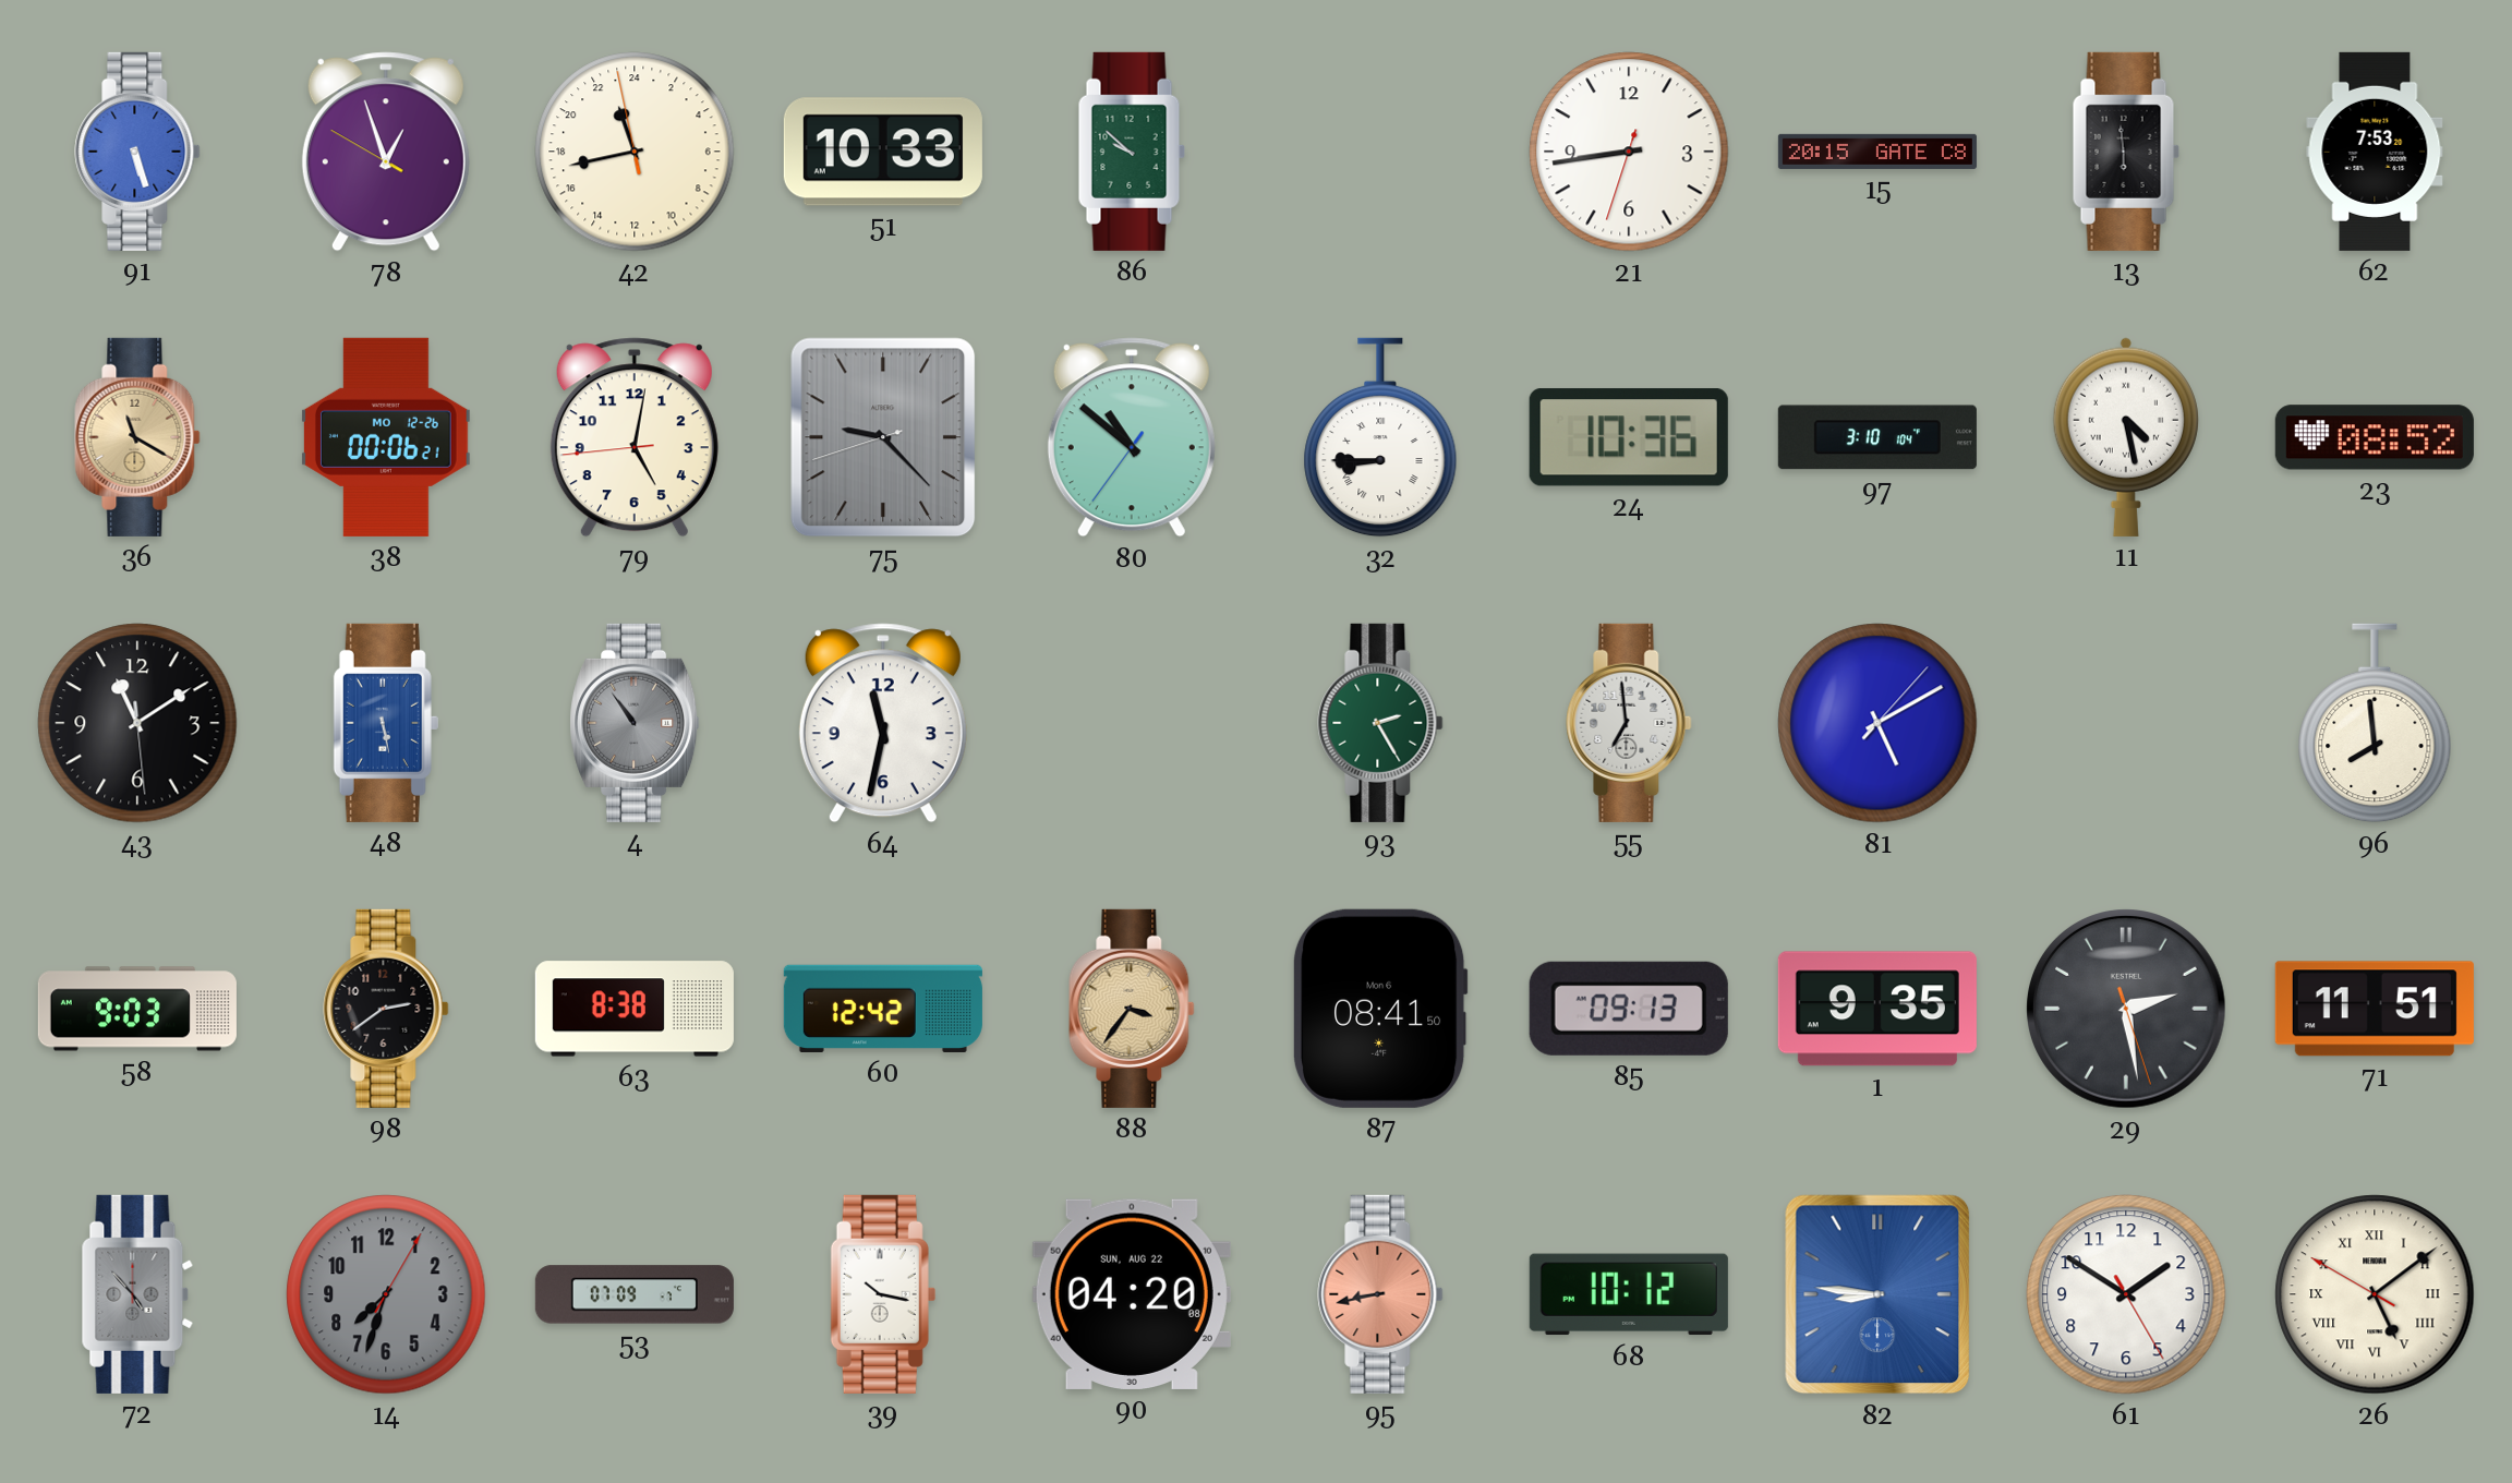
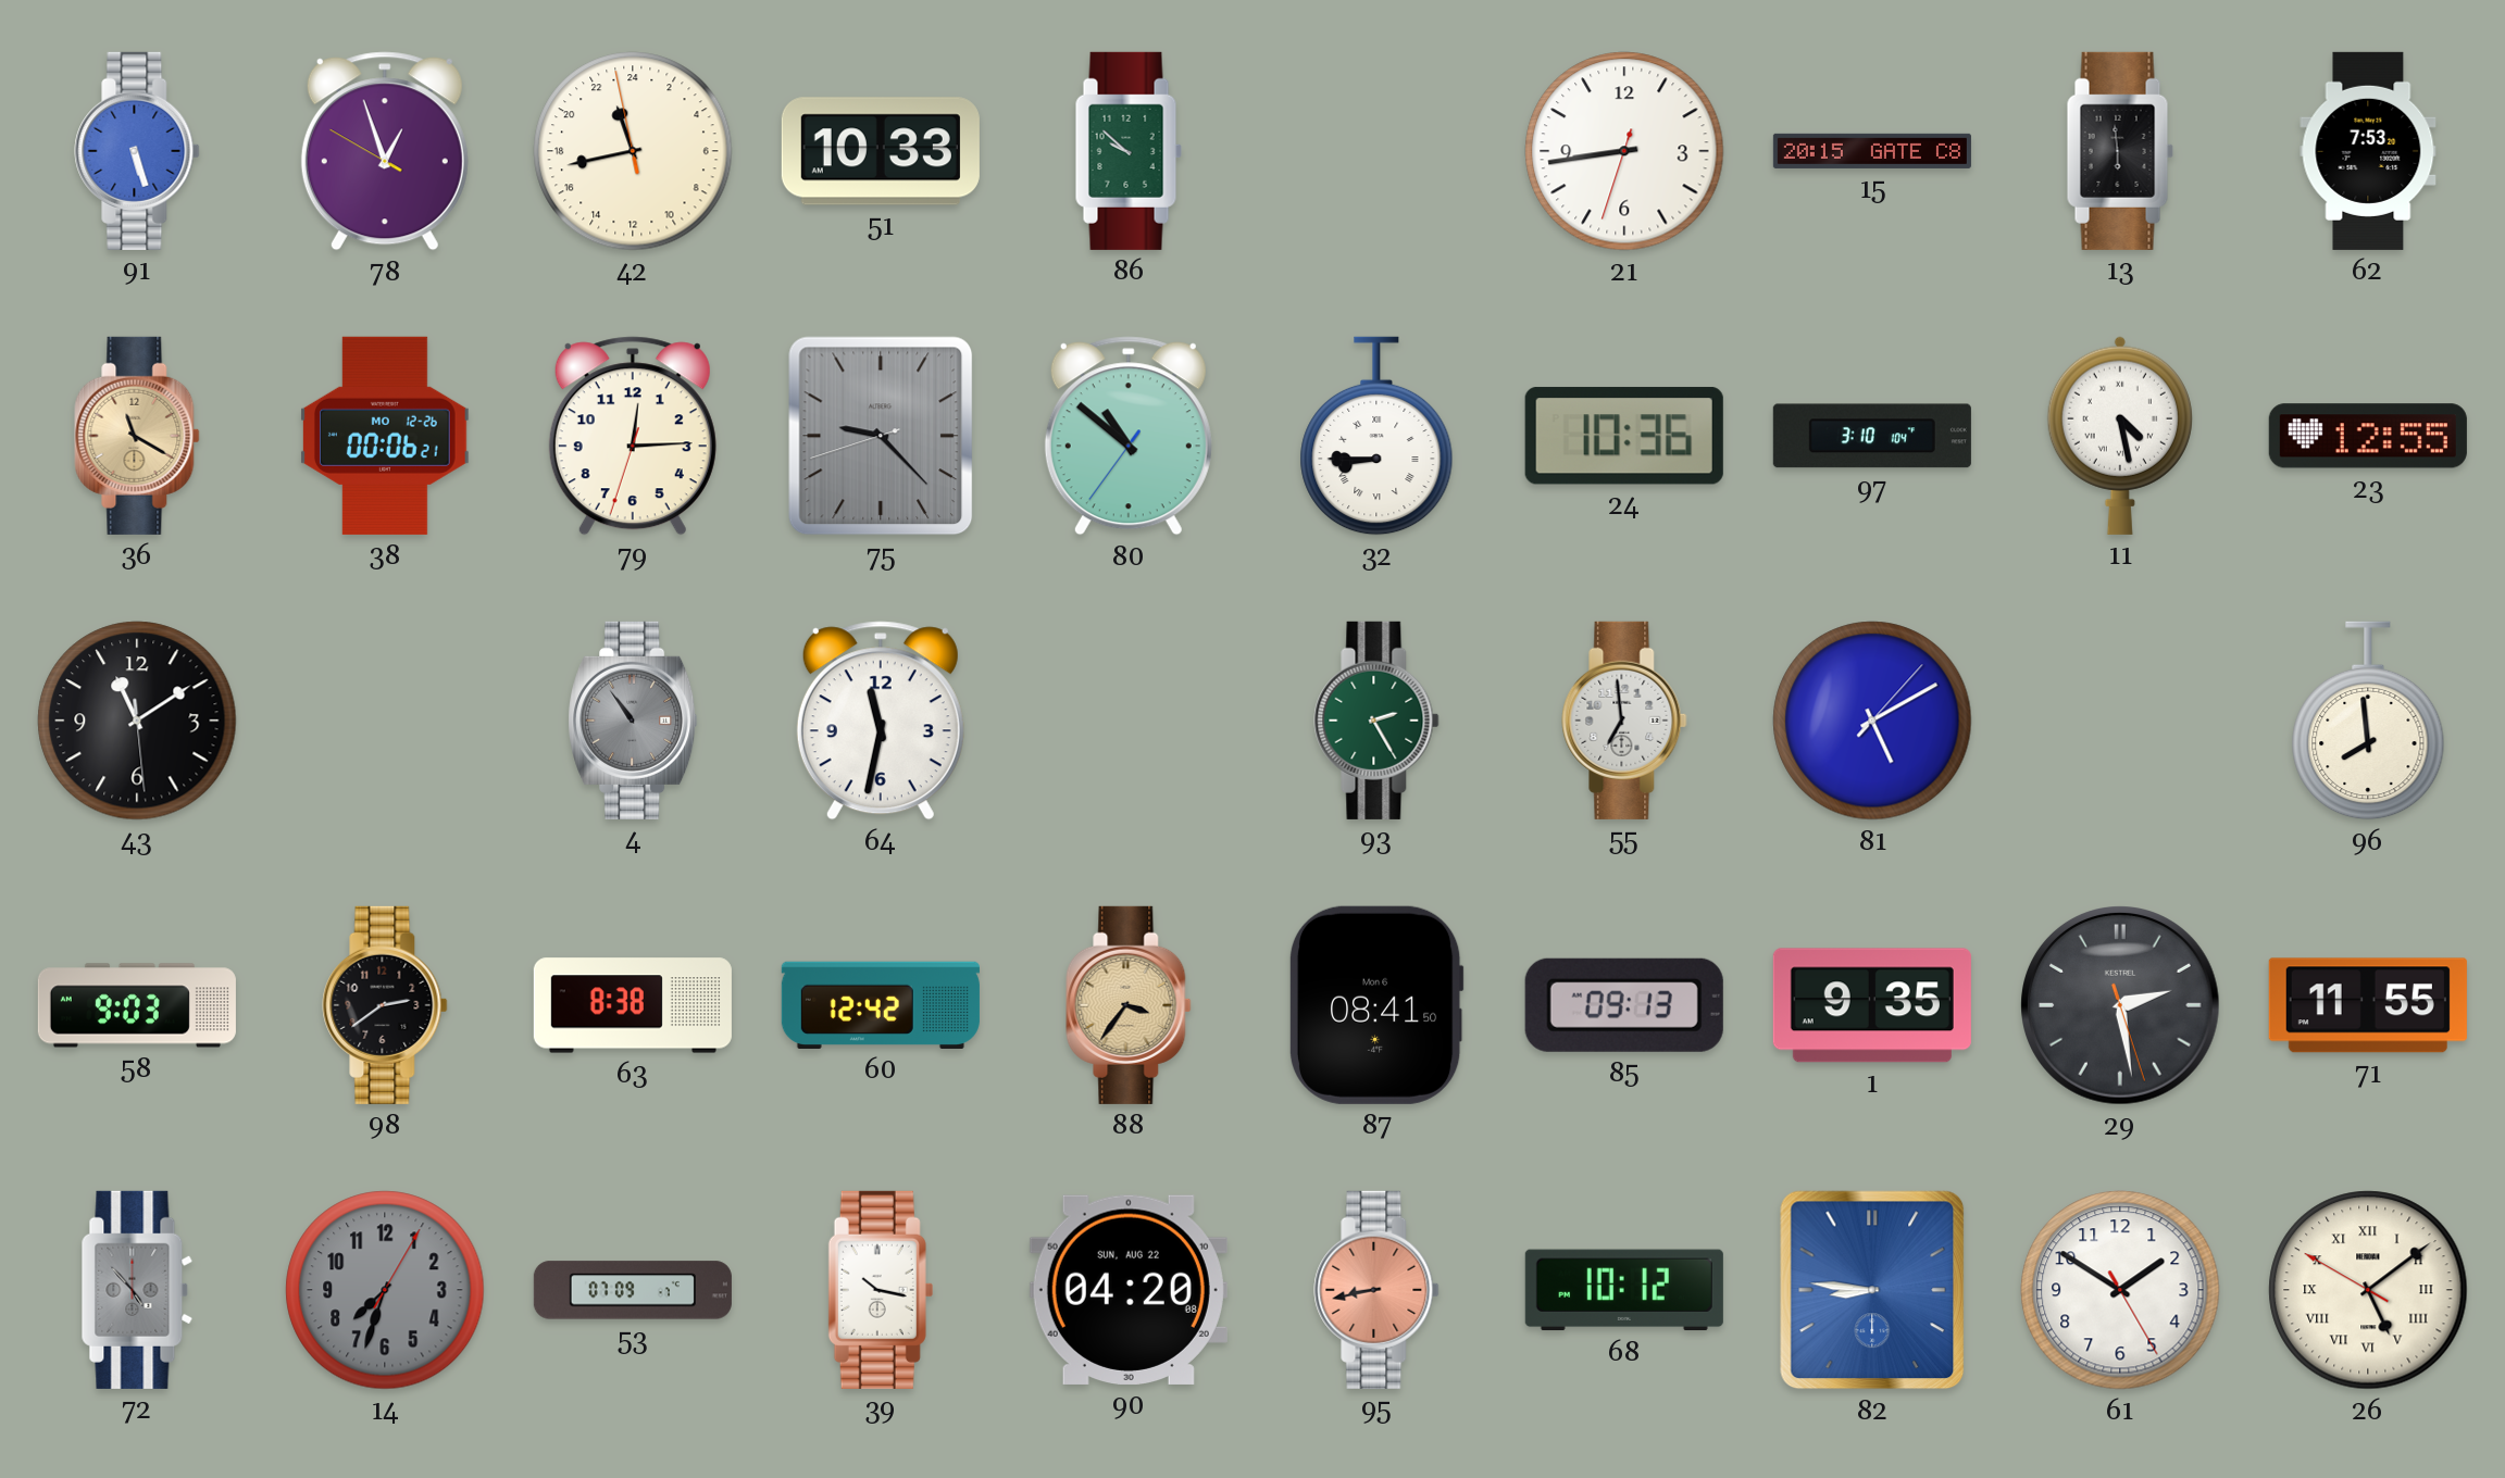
79: 5:01 -> 12:14
23: 08:52 -> 12:55
48: 5:28 -> none
71: 11:51 -> 11:55
